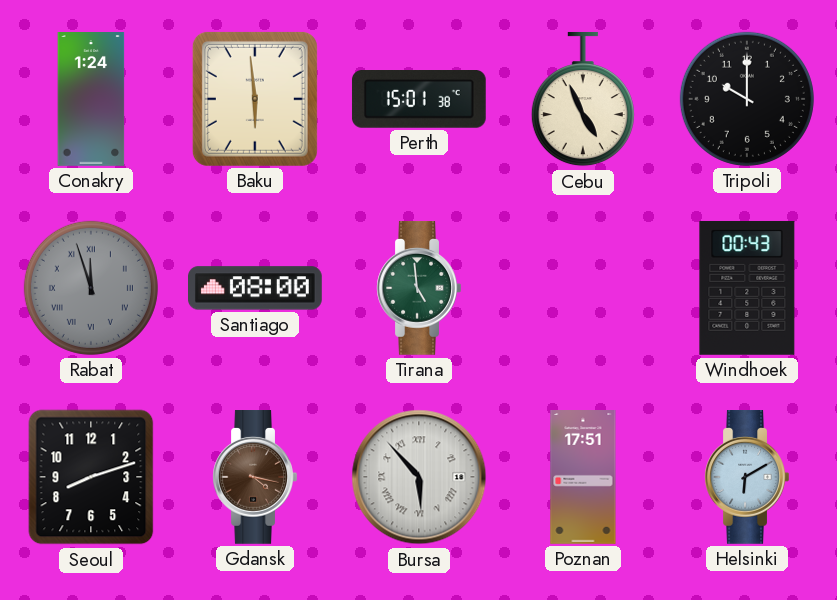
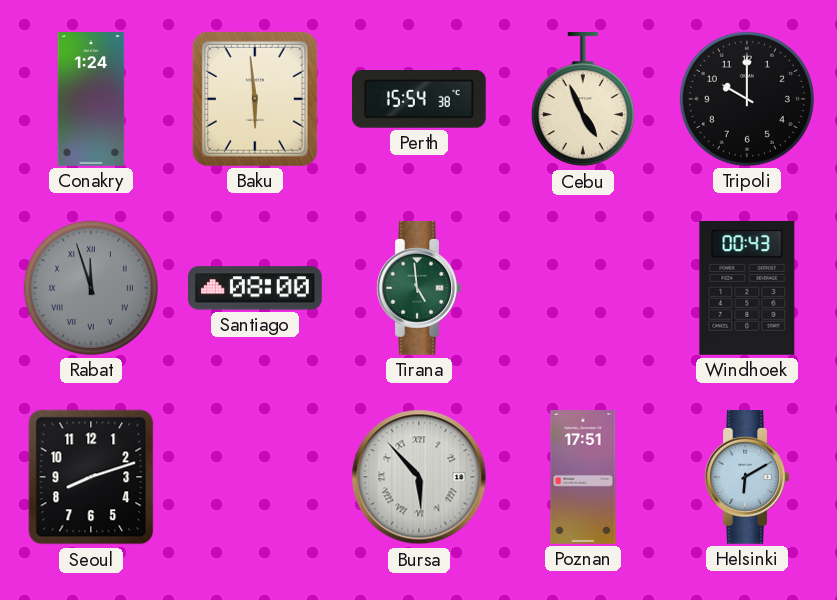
Perth: 15:01 -> 15:54
Gdansk: 4:17 -> none
